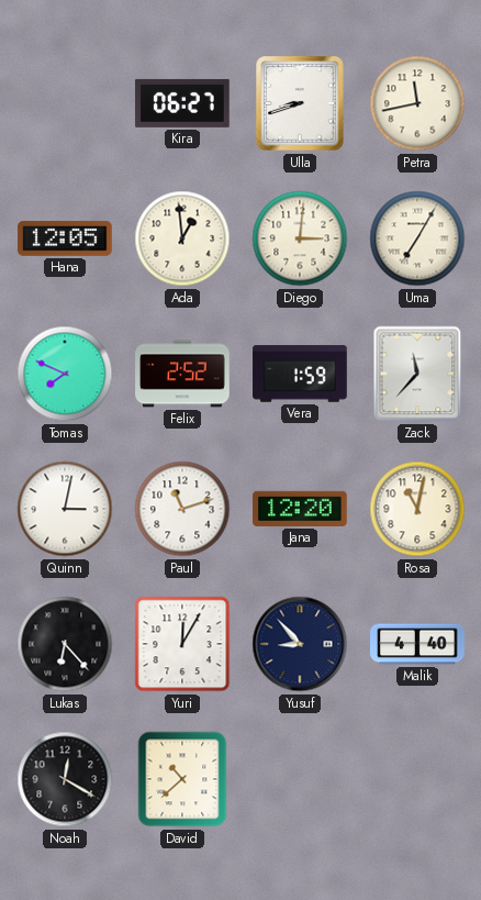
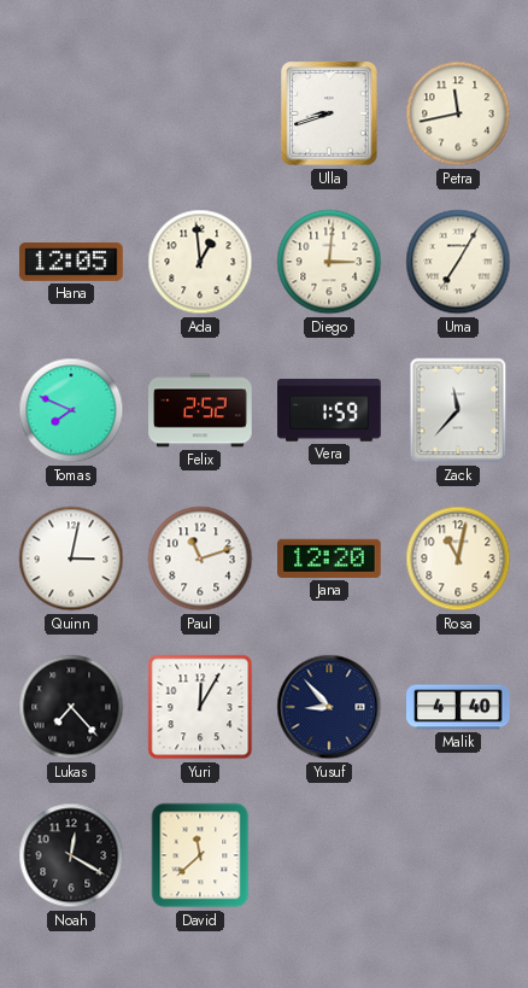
Kira: 06:27 -> none
Lukas: 6:23 -> 7:23
David: 10:38 -> 11:38
